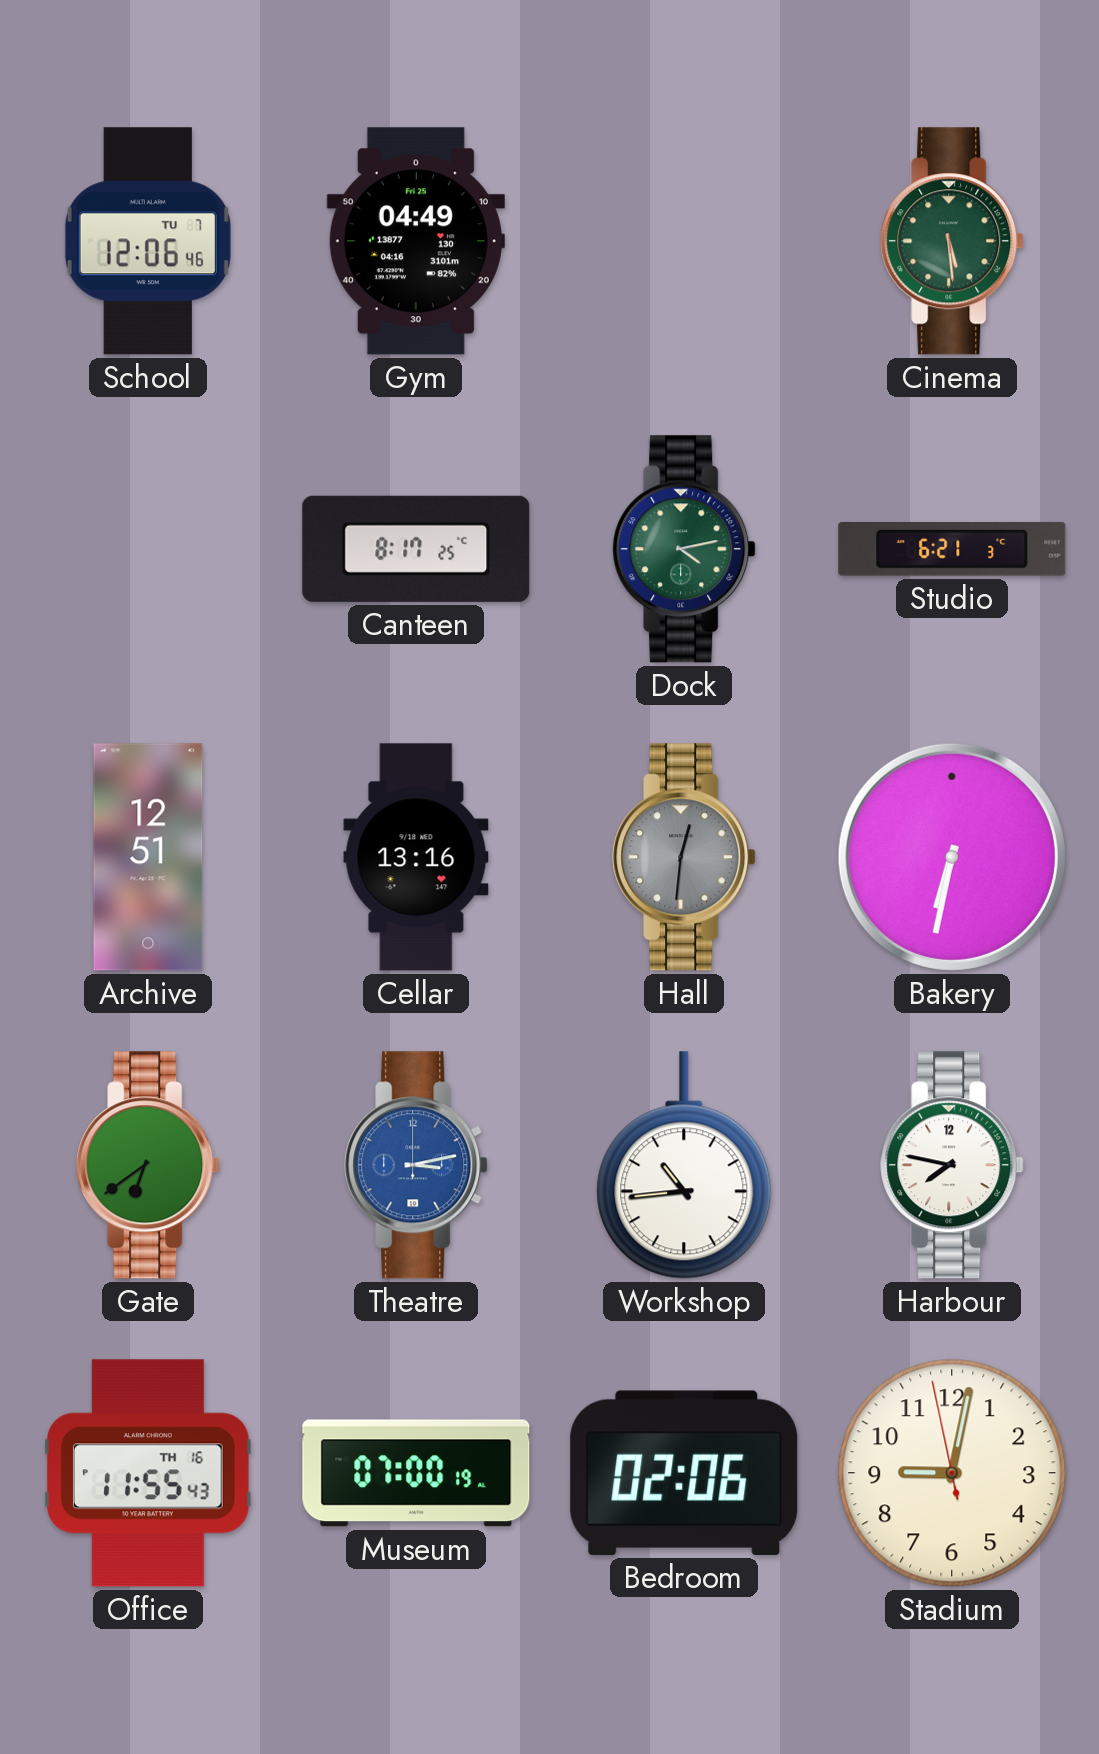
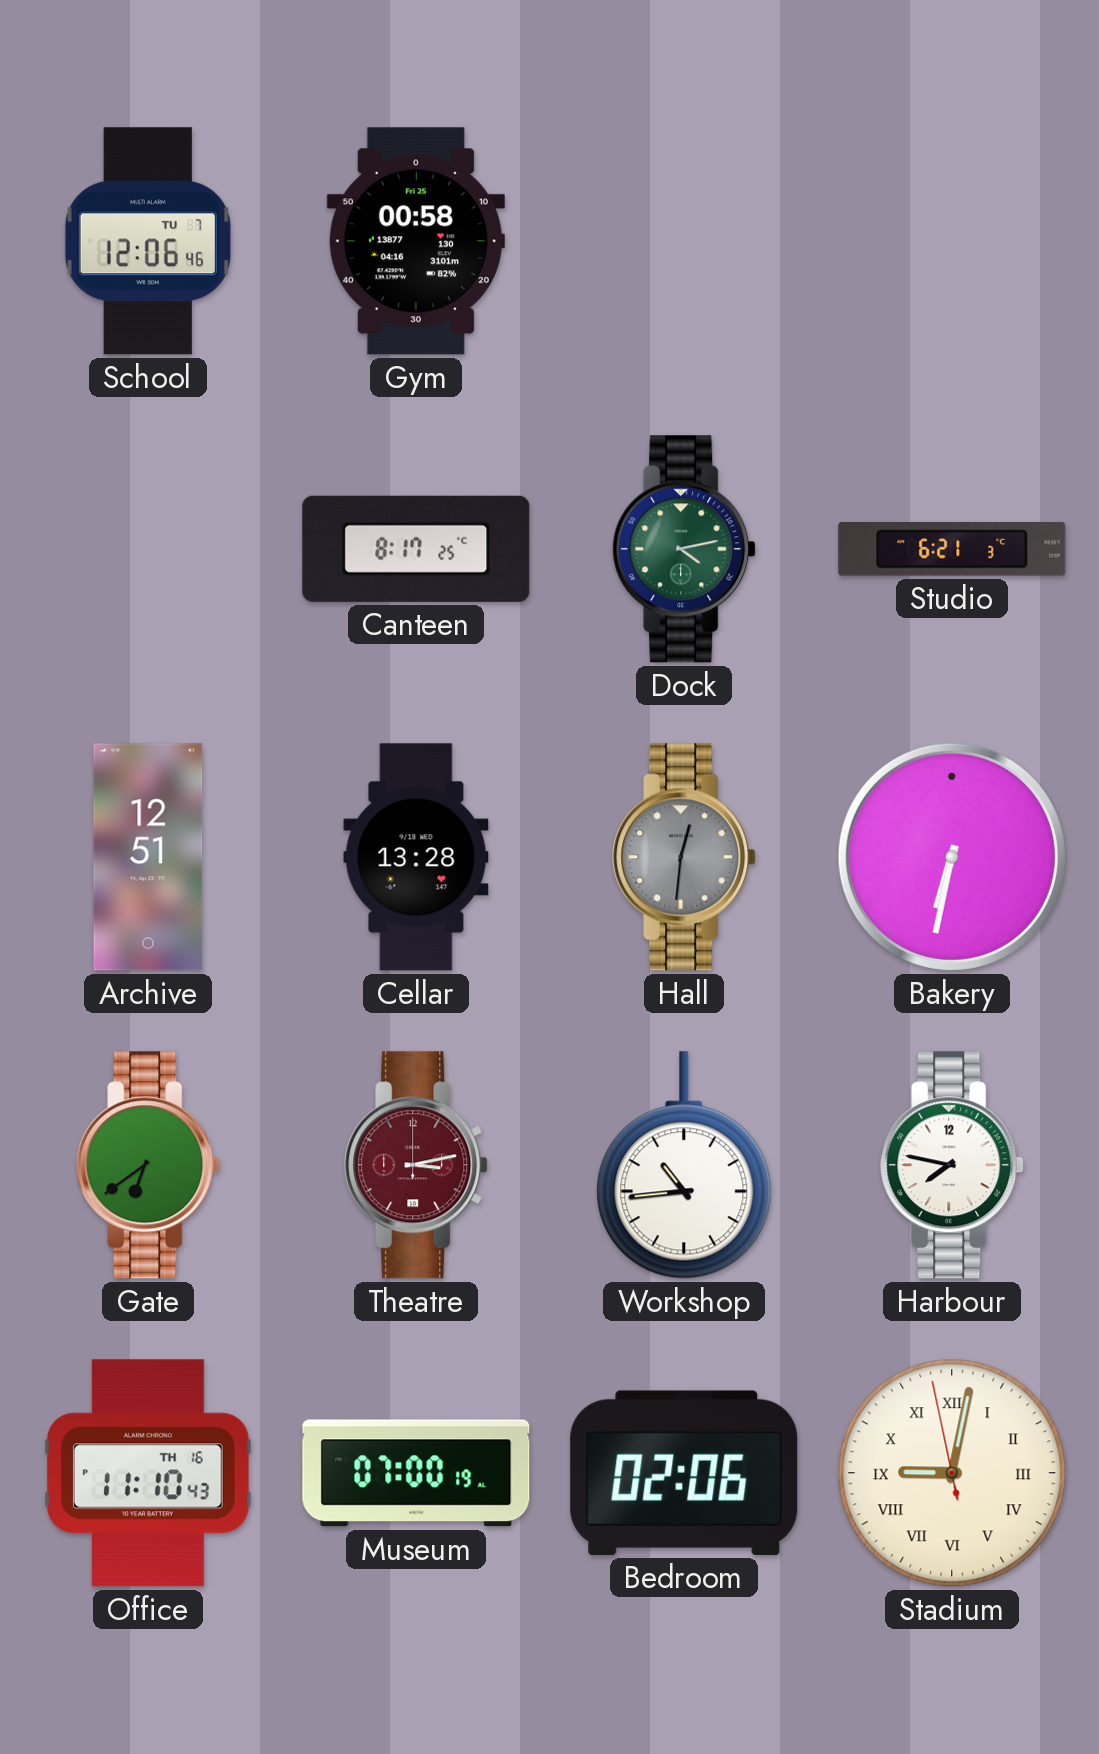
Gym: 04:49 -> 00:58
Cinema: 5:29 -> none
Cellar: 13:16 -> 13:28
Theatre dial: blue -> burgundy
Office: 11:55 -> 11:10
Stadium numerals: Arabic -> Roman
